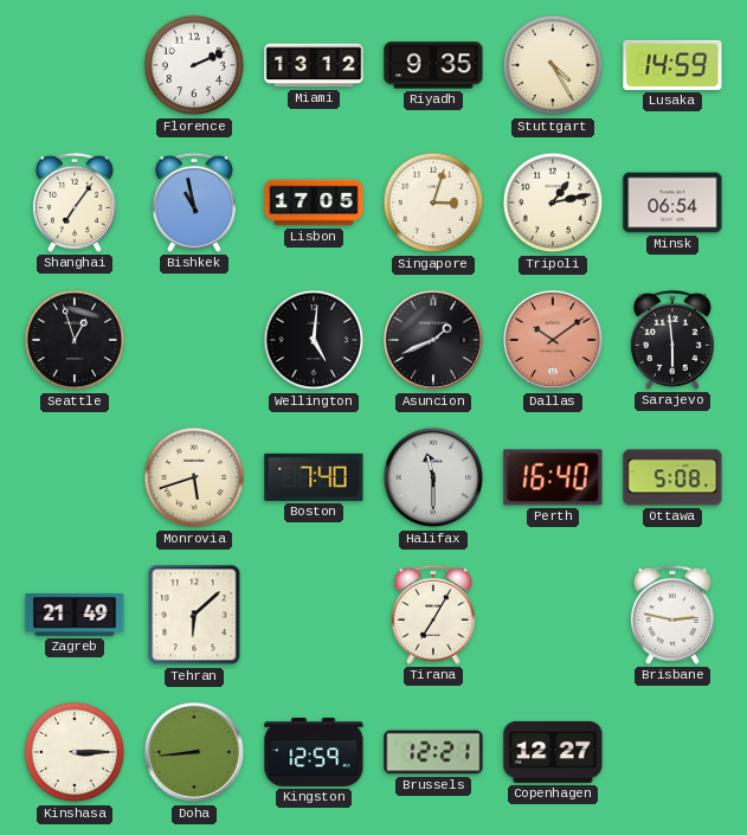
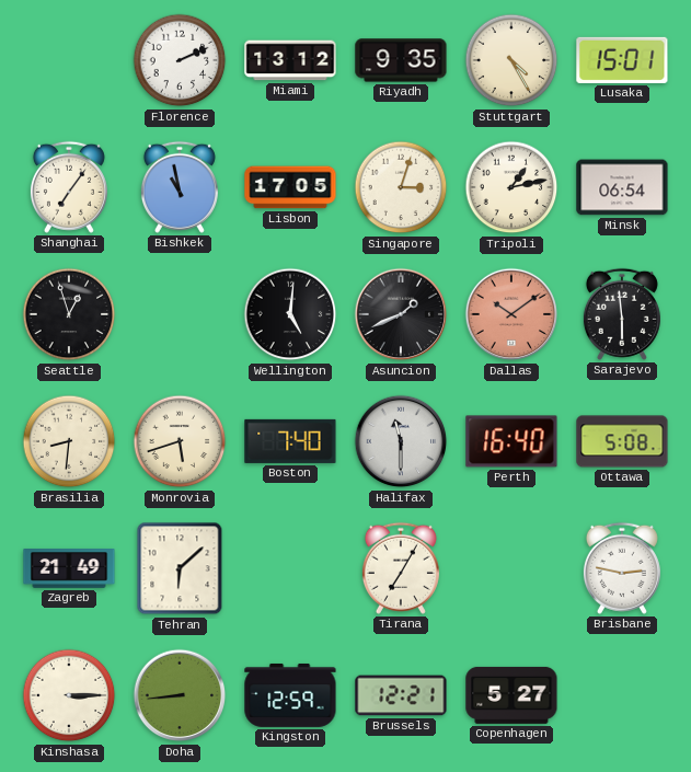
Lusaka: 14:59 -> 15:01
Brasilia: none -> 8:31
Copenhagen: 12:27 -> 5:27
